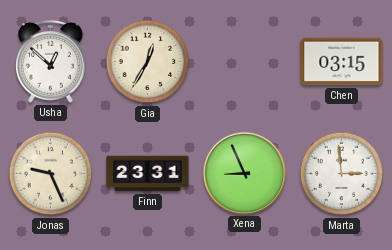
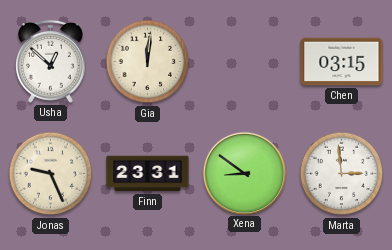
Gia: 12:35 -> 12:01
Xena: 8:56 -> 8:51
